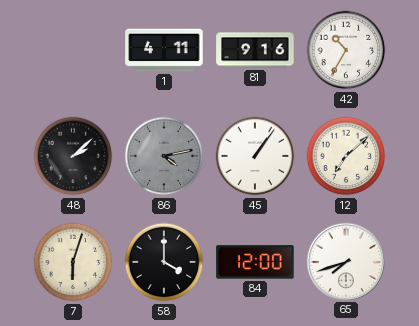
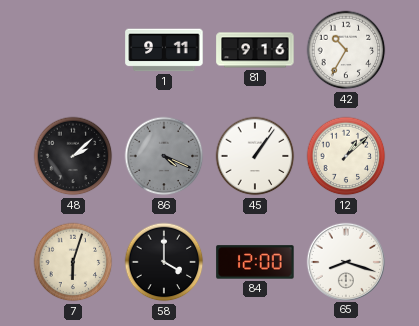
1: 4:11 -> 9:11
86: 4:13 -> 4:19
12: 7:08 -> 1:08
65: 7:42 -> 8:18
